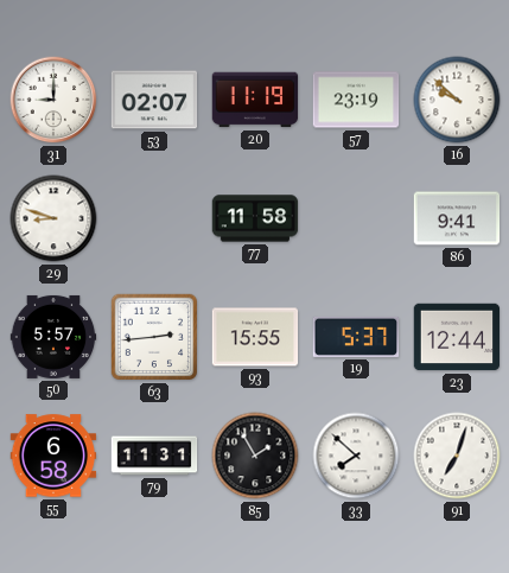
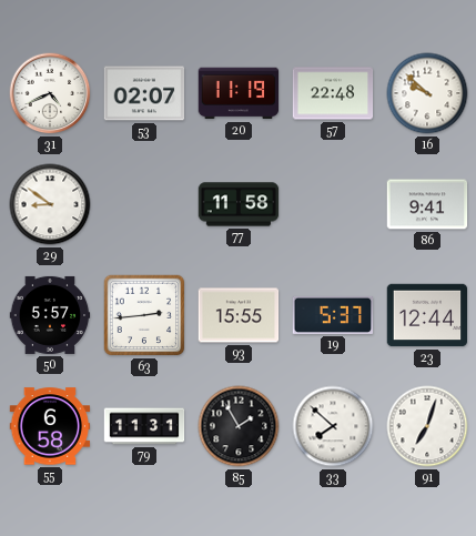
31: 9:00 -> 4:41
57: 23:19 -> 22:48
29: 8:48 -> 8:51
